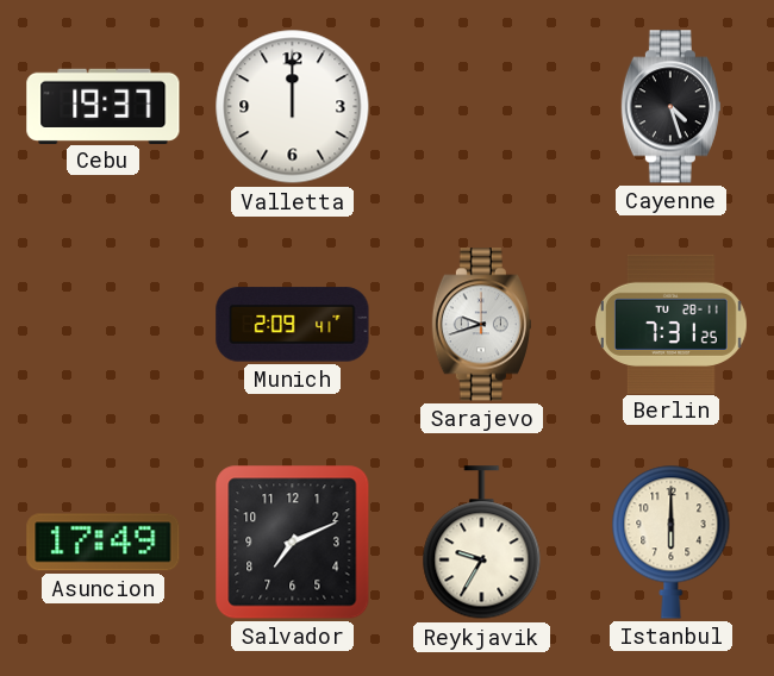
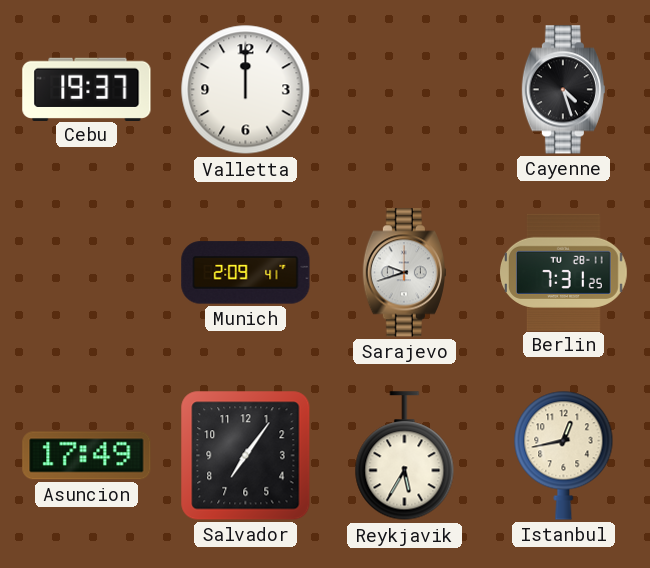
Salvador: 7:11 -> 7:06
Reykjavik: 9:35 -> 5:35
Istanbul: 6:00 -> 12:43
